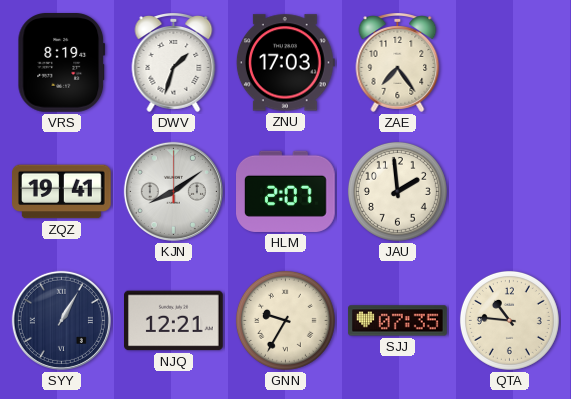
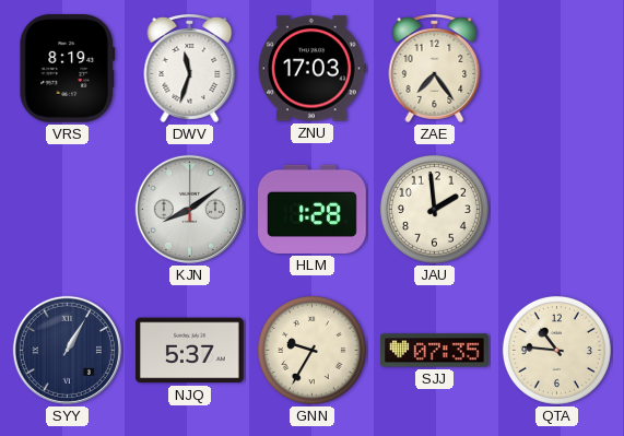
DWV: 1:33 -> 11:33
ZQZ: 19:41 -> none
HLM: 2:07 -> 1:28
NJQ: 12:21 -> 5:37
